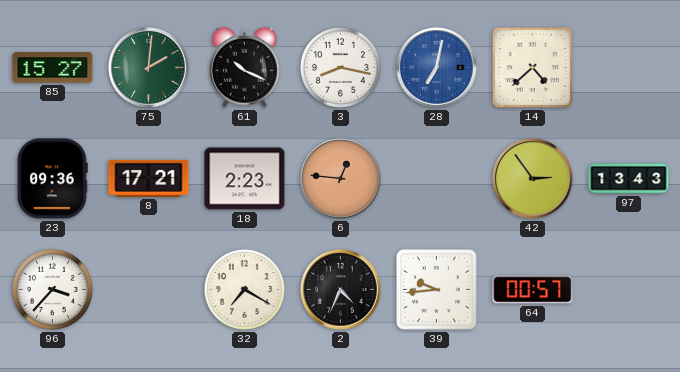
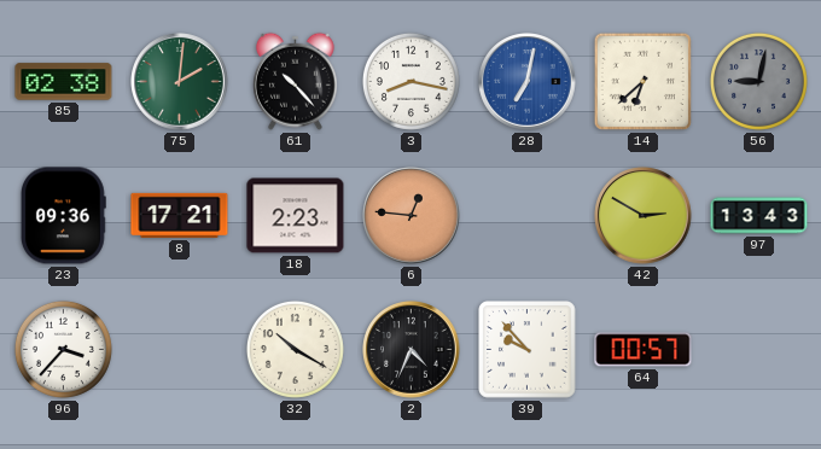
85: 15:27 -> 02:38
61: 10:19 -> 10:23
14: 4:38 -> 6:38
56: none -> 9:02
42: 2:54 -> 2:50
32: 7:20 -> 10:20
39: 9:44 -> 9:53
